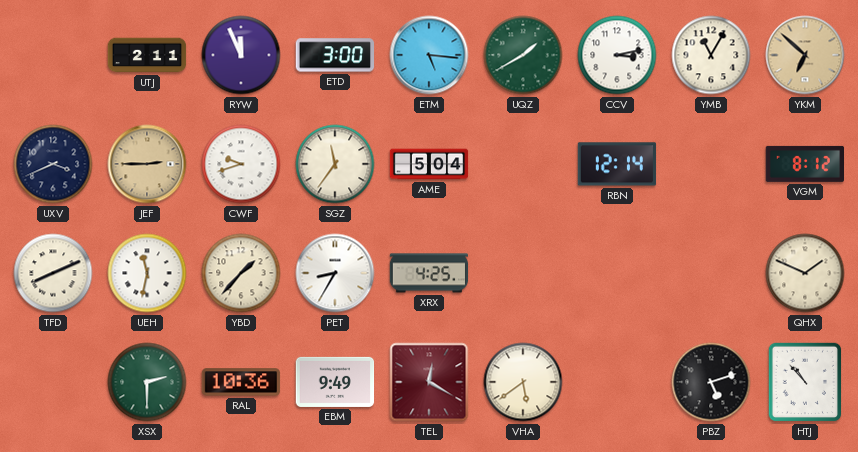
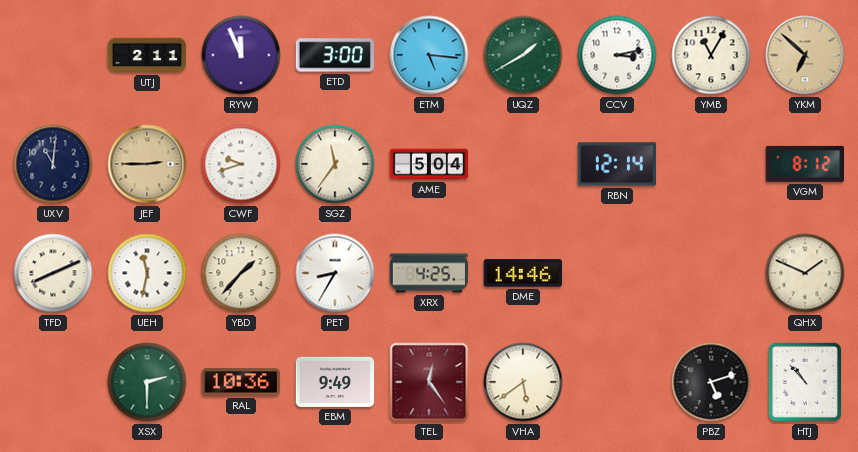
UXV: 3:41 -> 11:01
DME: none -> 14:46
TEL: 12:20 -> 12:24
